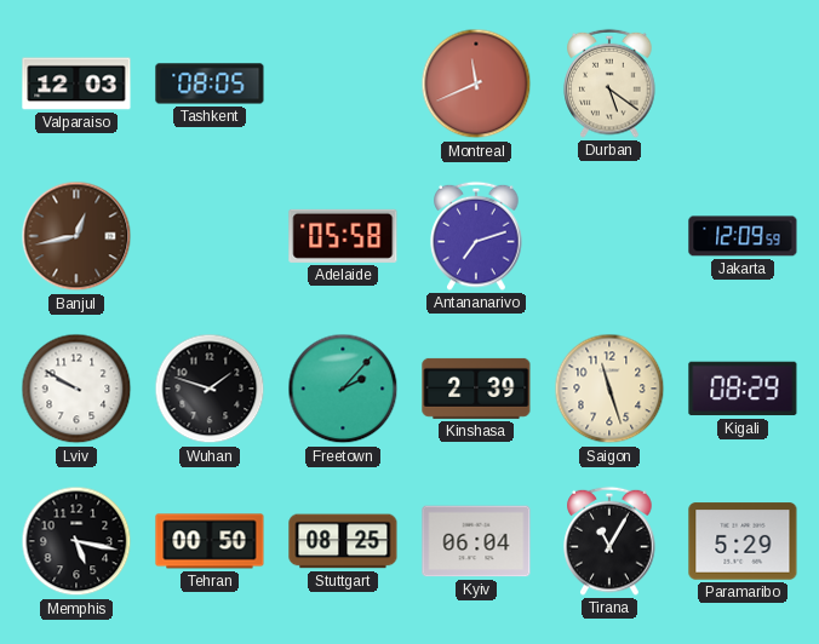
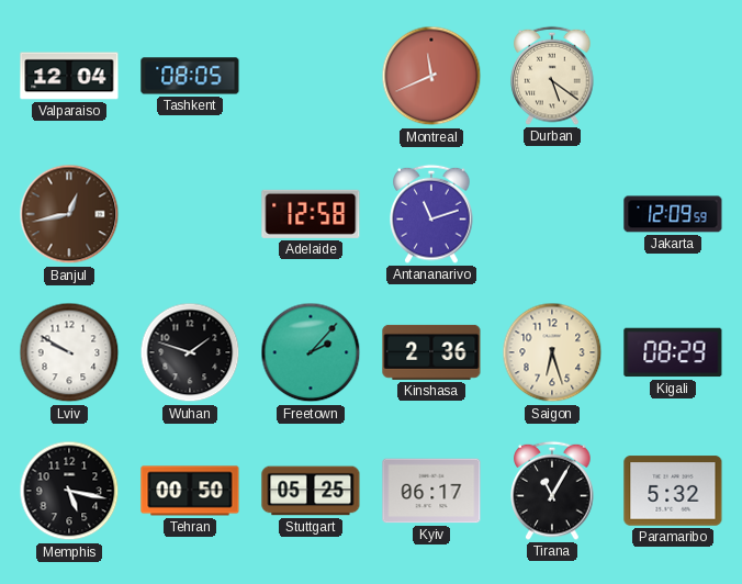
Valparaiso: 12:03 -> 12:04
Adelaide: 05:58 -> 12:58
Antananarivo: 7:12 -> 11:12
Kinshasa: 2:39 -> 2:36
Saigon: 11:27 -> 6:27
Stuttgart: 08:25 -> 05:25
Kyiv: 06:04 -> 06:17
Paramaribo: 5:29 -> 5:32
